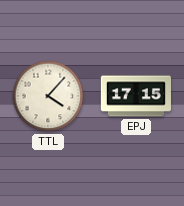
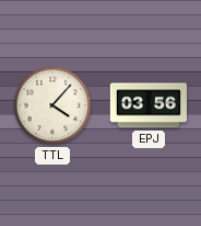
EPJ: 17:15 -> 03:56
